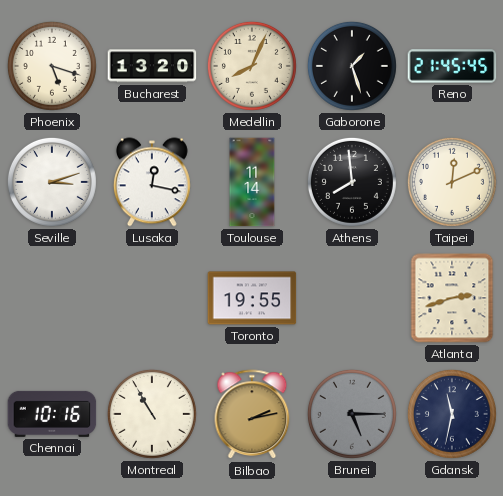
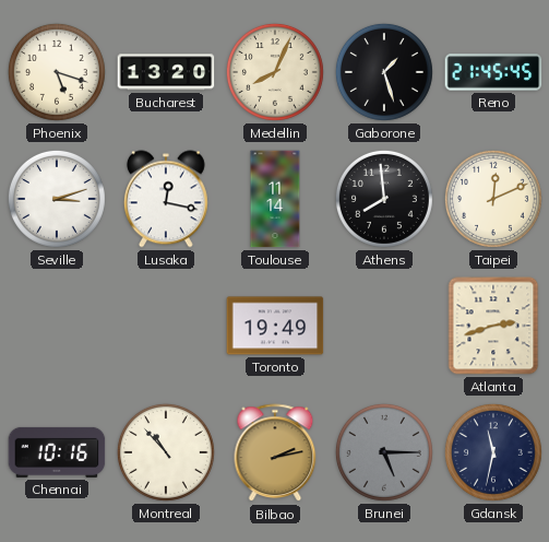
Toronto: 19:55 -> 19:49
Montreal: 10:55 -> 10:53
